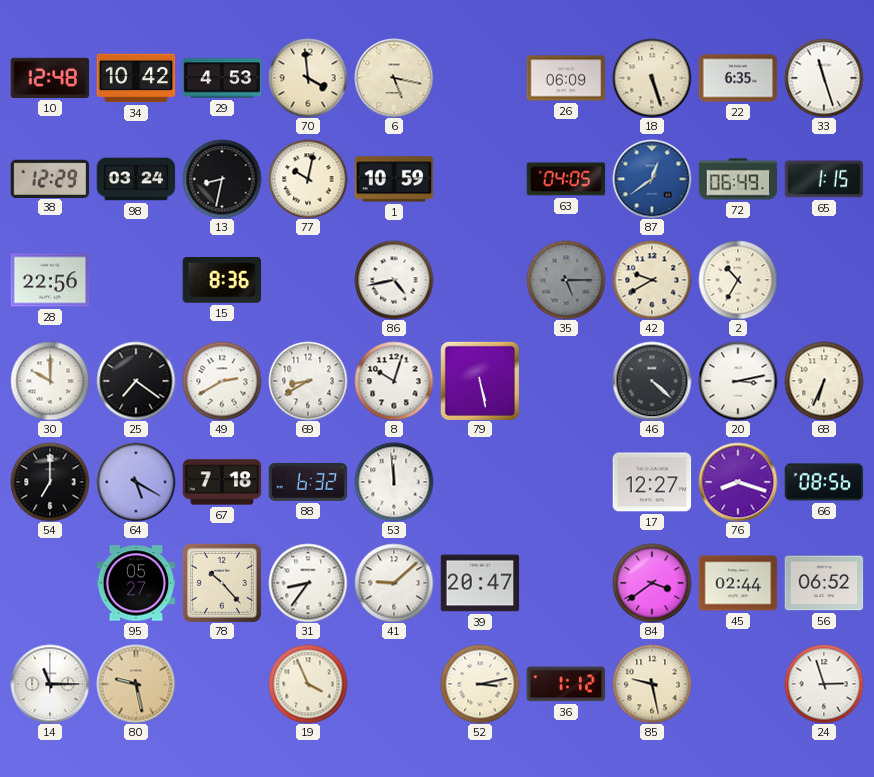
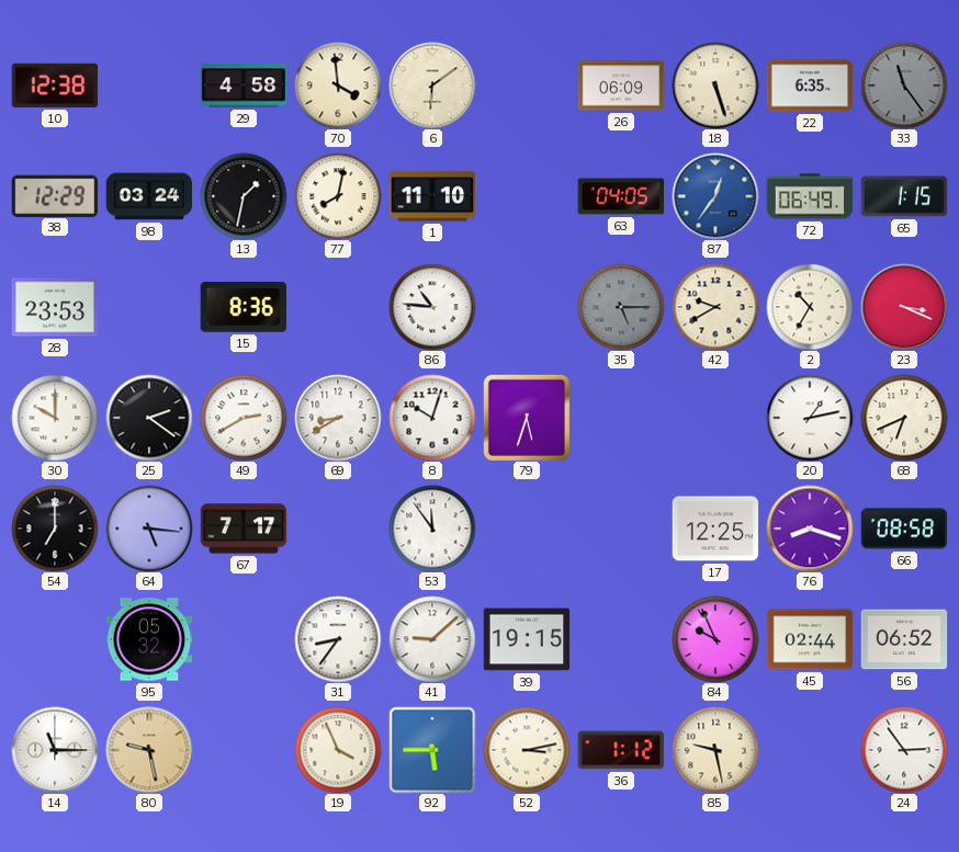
10: 12:48 -> 12:38
34: 10:42 -> none
29: 4:53 -> 4:58
6: 5:17 -> 6:09
33: 11:27 -> 11:24
33 dial: white -> grey
13: 8:32 -> 1:32
77: 10:02 -> 8:02
1: 10:59 -> 11:10
87: 12:39 -> 12:36
28: 22:56 -> 23:53
86: 4:43 -> 10:46
23: none -> 3:19
25: 7:21 -> 2:21
79: 5:28 -> 5:33
46: 4:22 -> none
20: 3:13 -> 1:13
68: 6:34 -> 6:41
64: 5:20 -> 5:16
67: 7:18 -> 7:17
88: 6:32 -> none
53: 11:59 -> 11:54
17: 12:27 -> 12:25
66: 08:56 -> 08:58
95: 05:27 -> 05:32
78: 10:23 -> none
39: 20:47 -> 19:15
84: 3:39 -> 9:56
92: none -> 5:45
24: 2:57 -> 2:54
